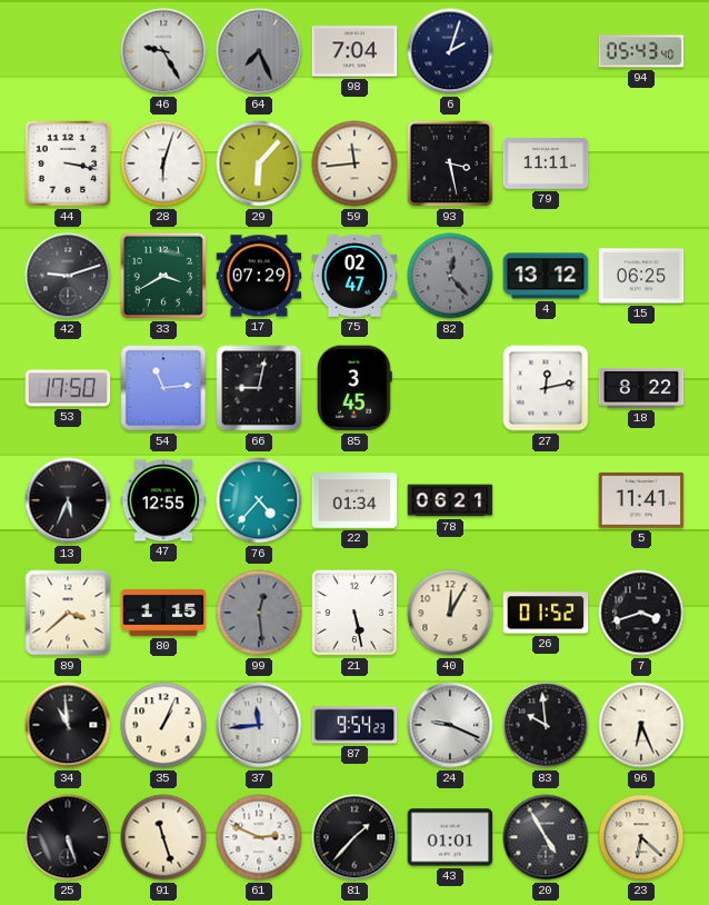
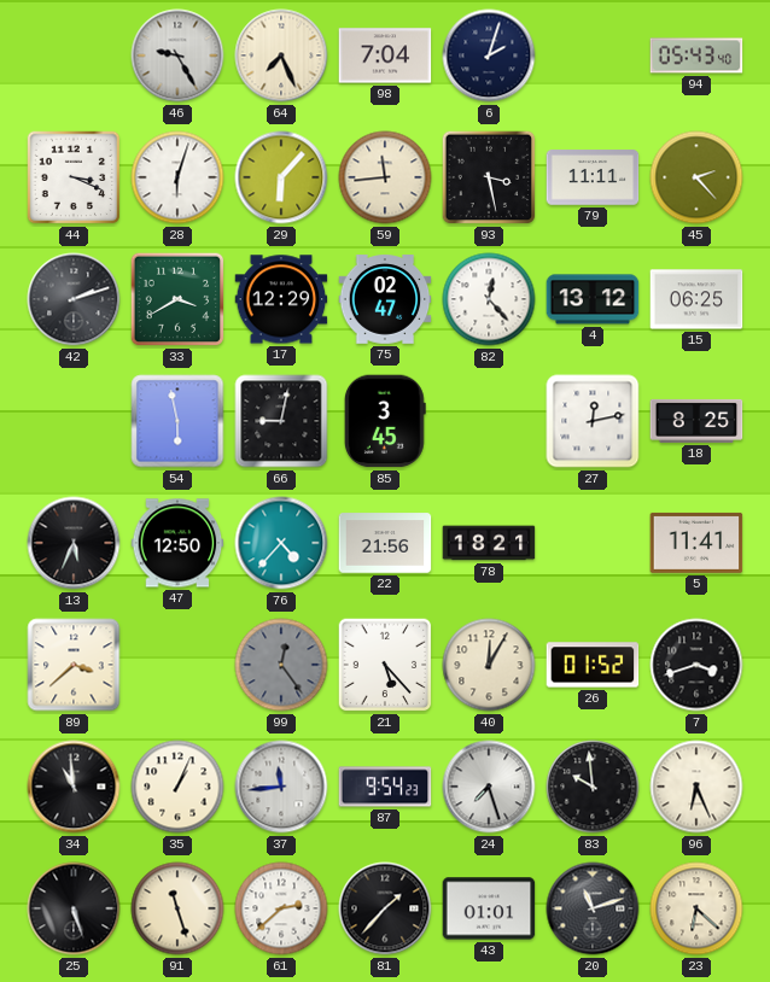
64 dial: grey -> cream
44: 3:17 -> 3:19
45: none -> 2:23
42: 9:12 -> 2:12
17: 07:29 -> 12:29
82 dial: grey -> white
53: 17:50 -> none
54: 11:14 -> 5:58
18: 8:22 -> 8:25
47: 12:55 -> 12:50
22: 01:34 -> 21:56
78: 06:21 -> 18:21
80: 1:15 -> none
99: 12:29 -> 12:24
21: 5:28 -> 5:23
24: 9:19 -> 7:27
61: 2:49 -> 2:38
20: 4:55 -> 11:12
